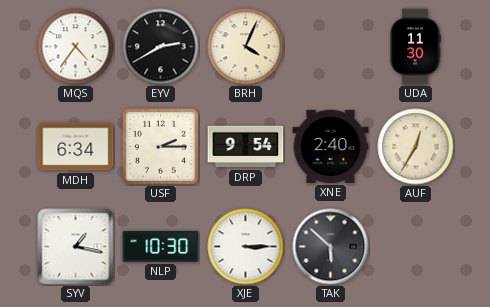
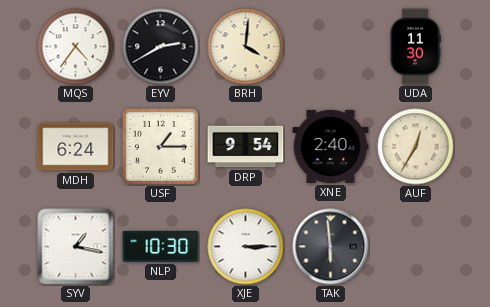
BRH: 4:04 -> 4:01
MDH: 6:34 -> 6:24
USF: 2:15 -> 1:15
TAK: 5:52 -> 5:59
